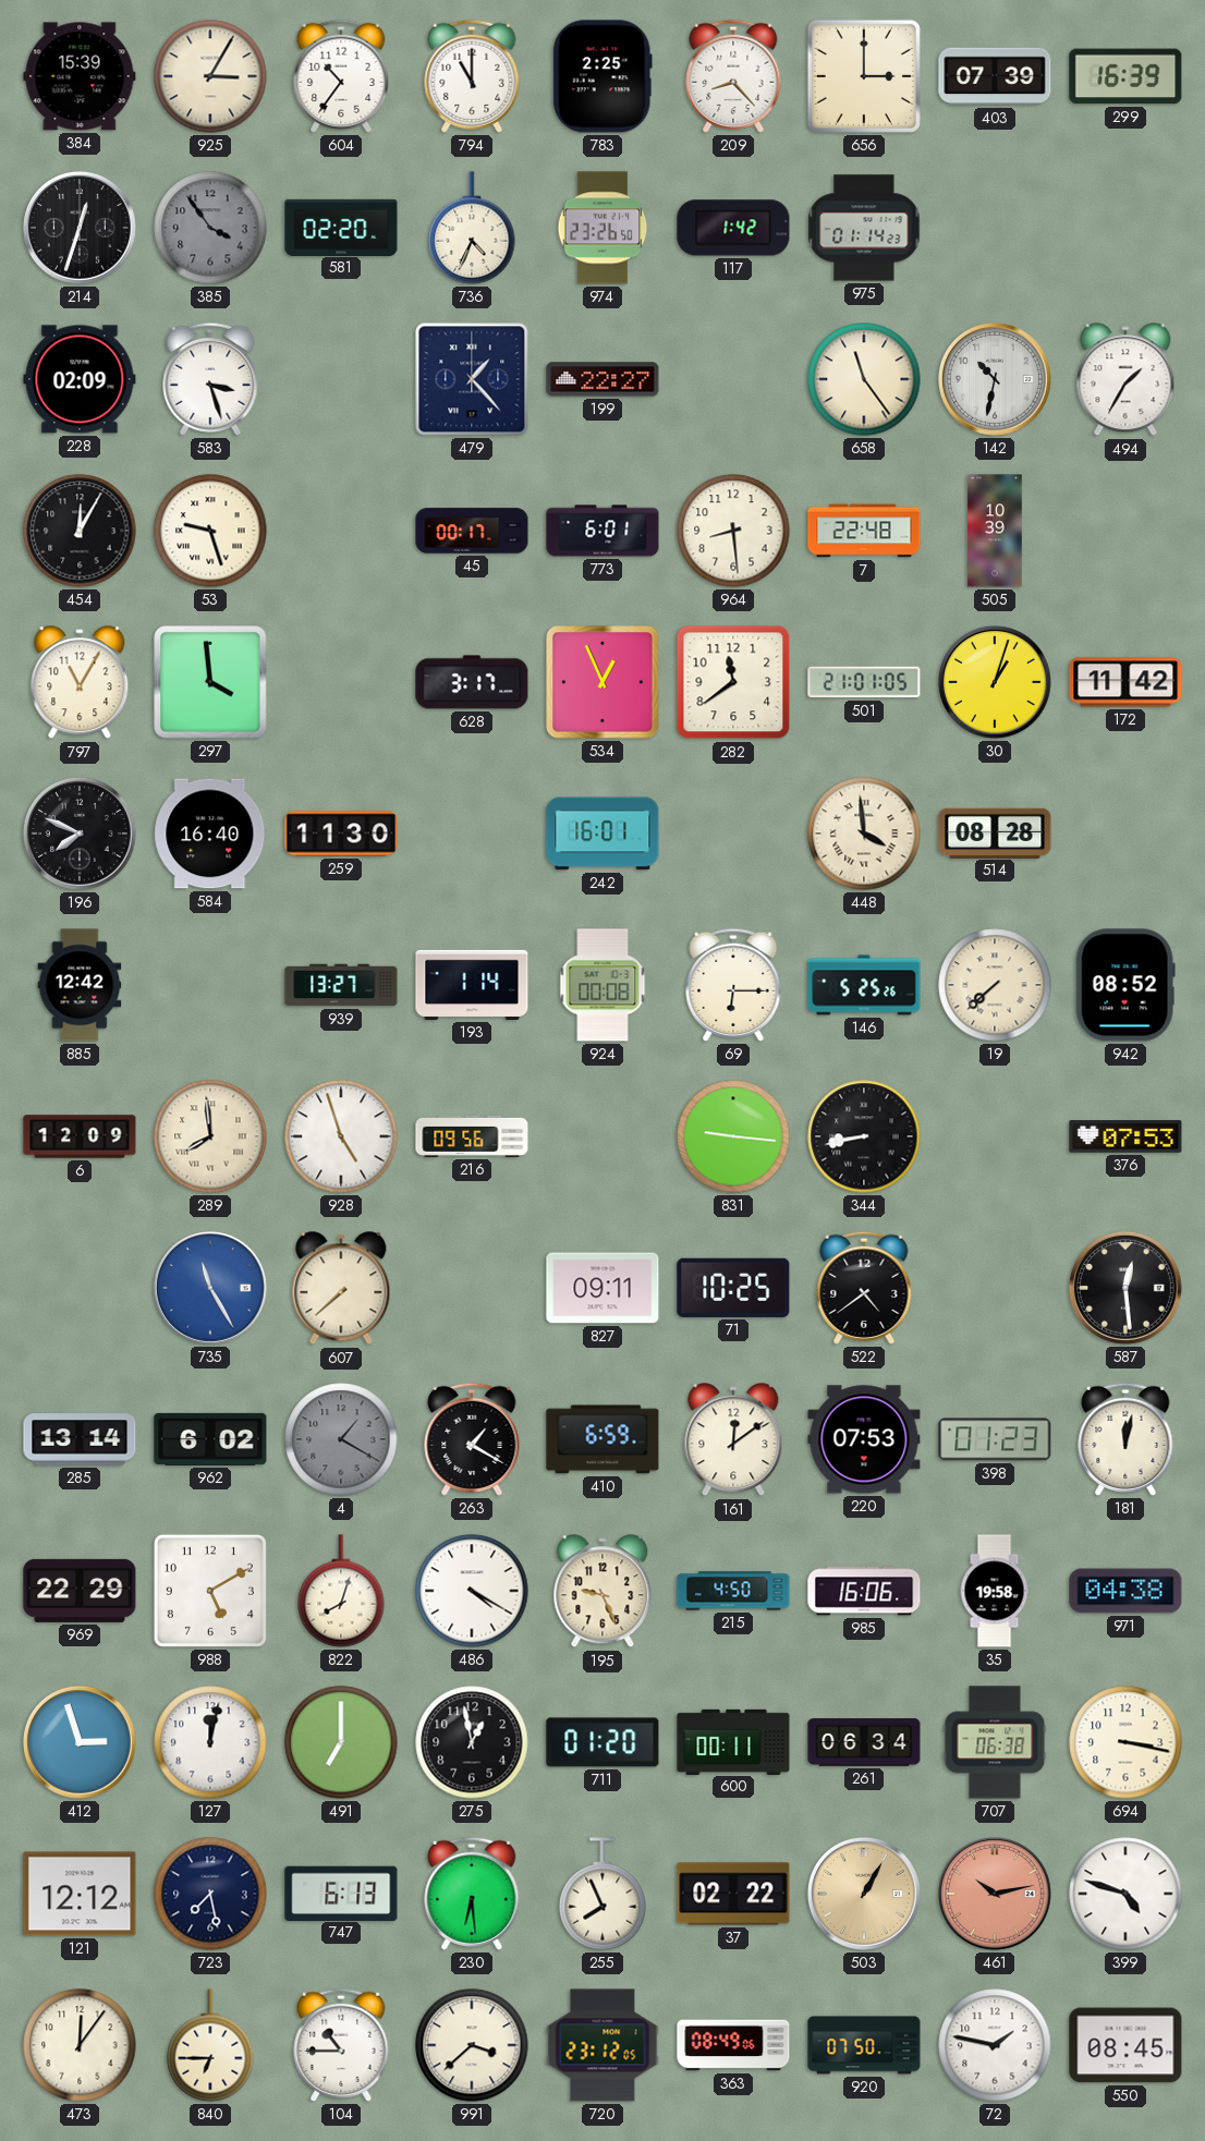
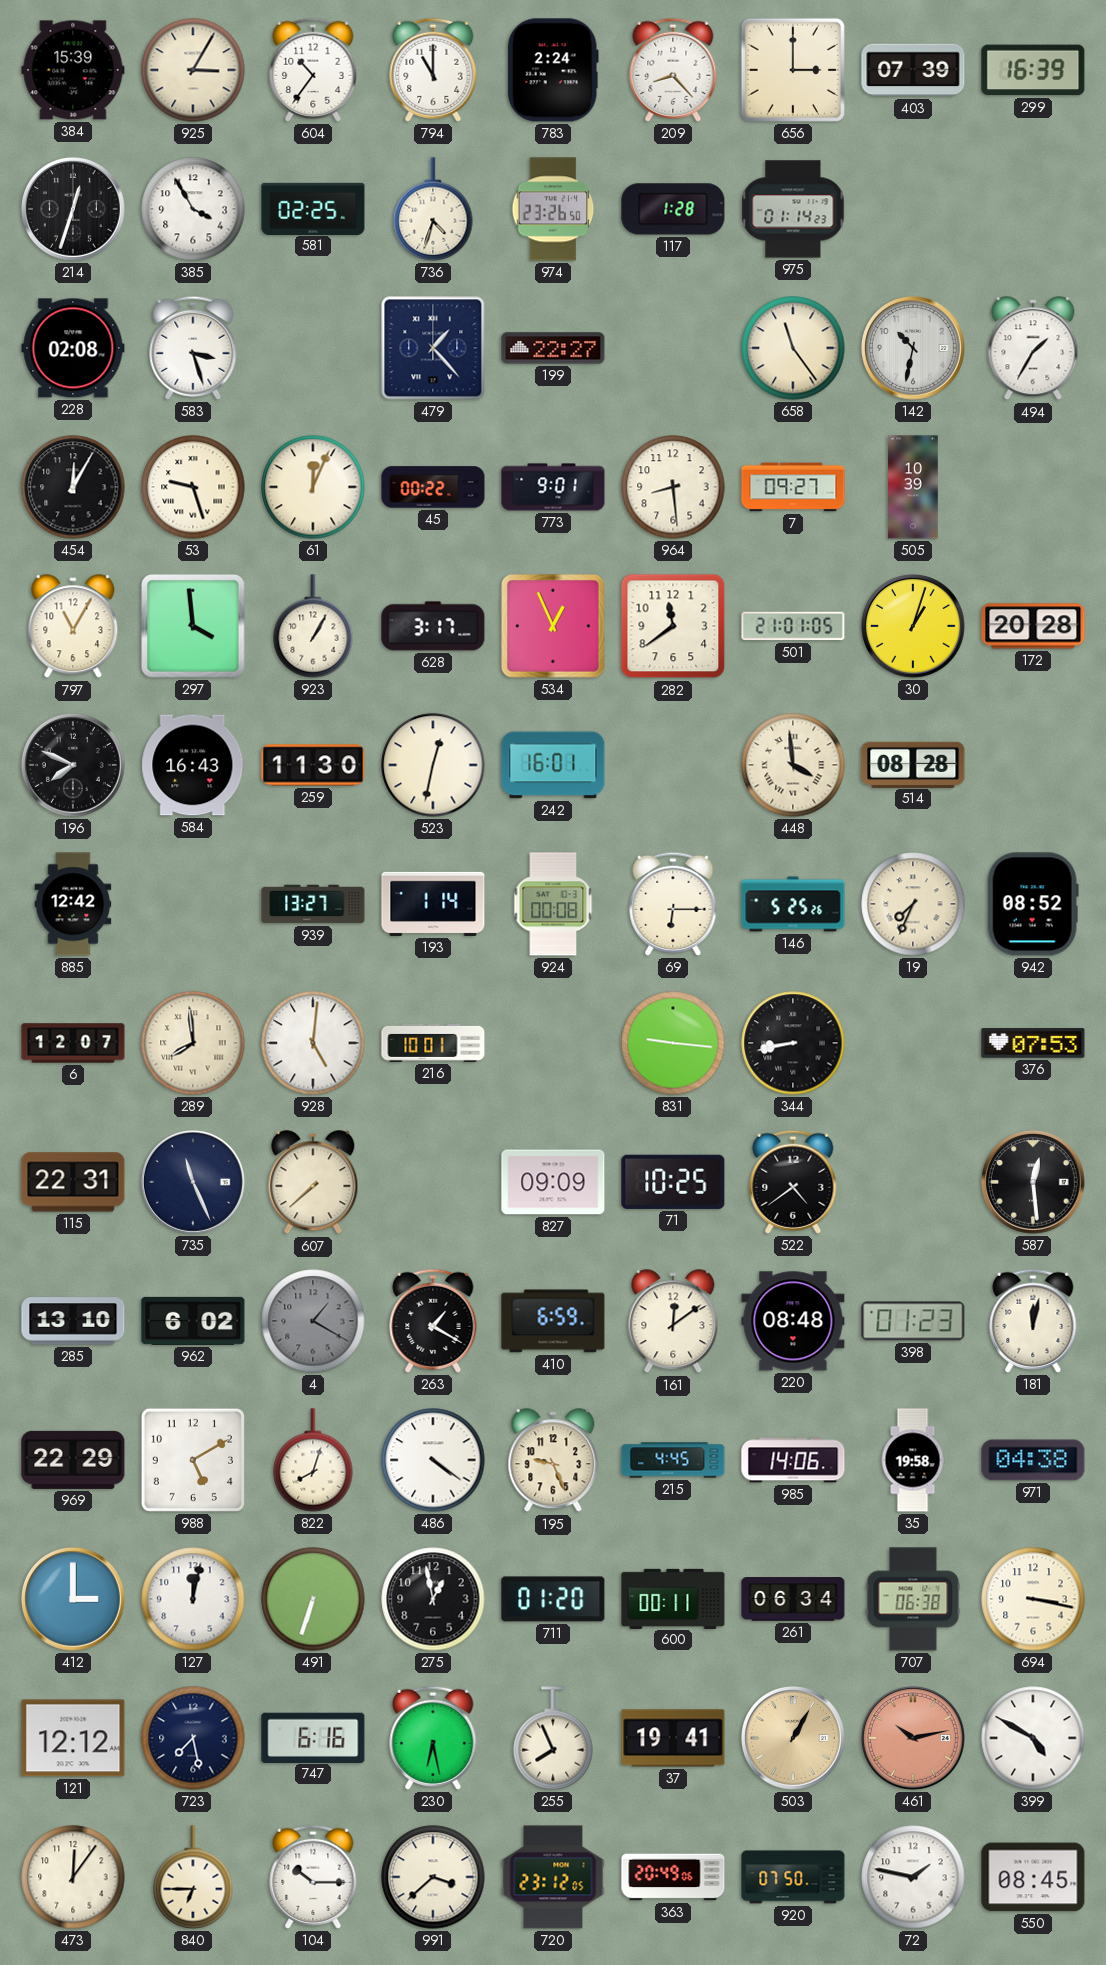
783: 2:25 -> 2:24
385: 3:54 -> 3:55
385 dial: grey -> white
581: 02:20 -> 02:25
736: 4:34 -> 4:33
117: 1:42 -> 1:28
228: 02:09 -> 02:08
61: none -> 12:04
45: 00:17 -> 00:22
773: 6:01 -> 9:01
7: 22:48 -> 09:27
923: none -> 1:05
172: 11:42 -> 20:28
584: 16:40 -> 16:43
523: none -> 12:32
19: 7:38 -> 7:34
6: 12:09 -> 12:07
928: 4:57 -> 5:01
216: 09:56 -> 10:01
115: none -> 22:31
735: 11:25 -> 11:26
735 dial: blue -> navy
827: 09:11 -> 09:09
285: 13:14 -> 13:10
220: 07:53 -> 08:48
486: 4:20 -> 4:21
215: 4:50 -> 4:45
985: 16:06 -> 14:06
412: 2:57 -> 3:00
491: 7:00 -> 6:33
747: 6:13 -> 6:16
230: 6:29 -> 6:28
37: 02:22 -> 19:41
399: 4:48 -> 4:50
104: 10:45 -> 10:15
363: 08:49 -> 20:49
